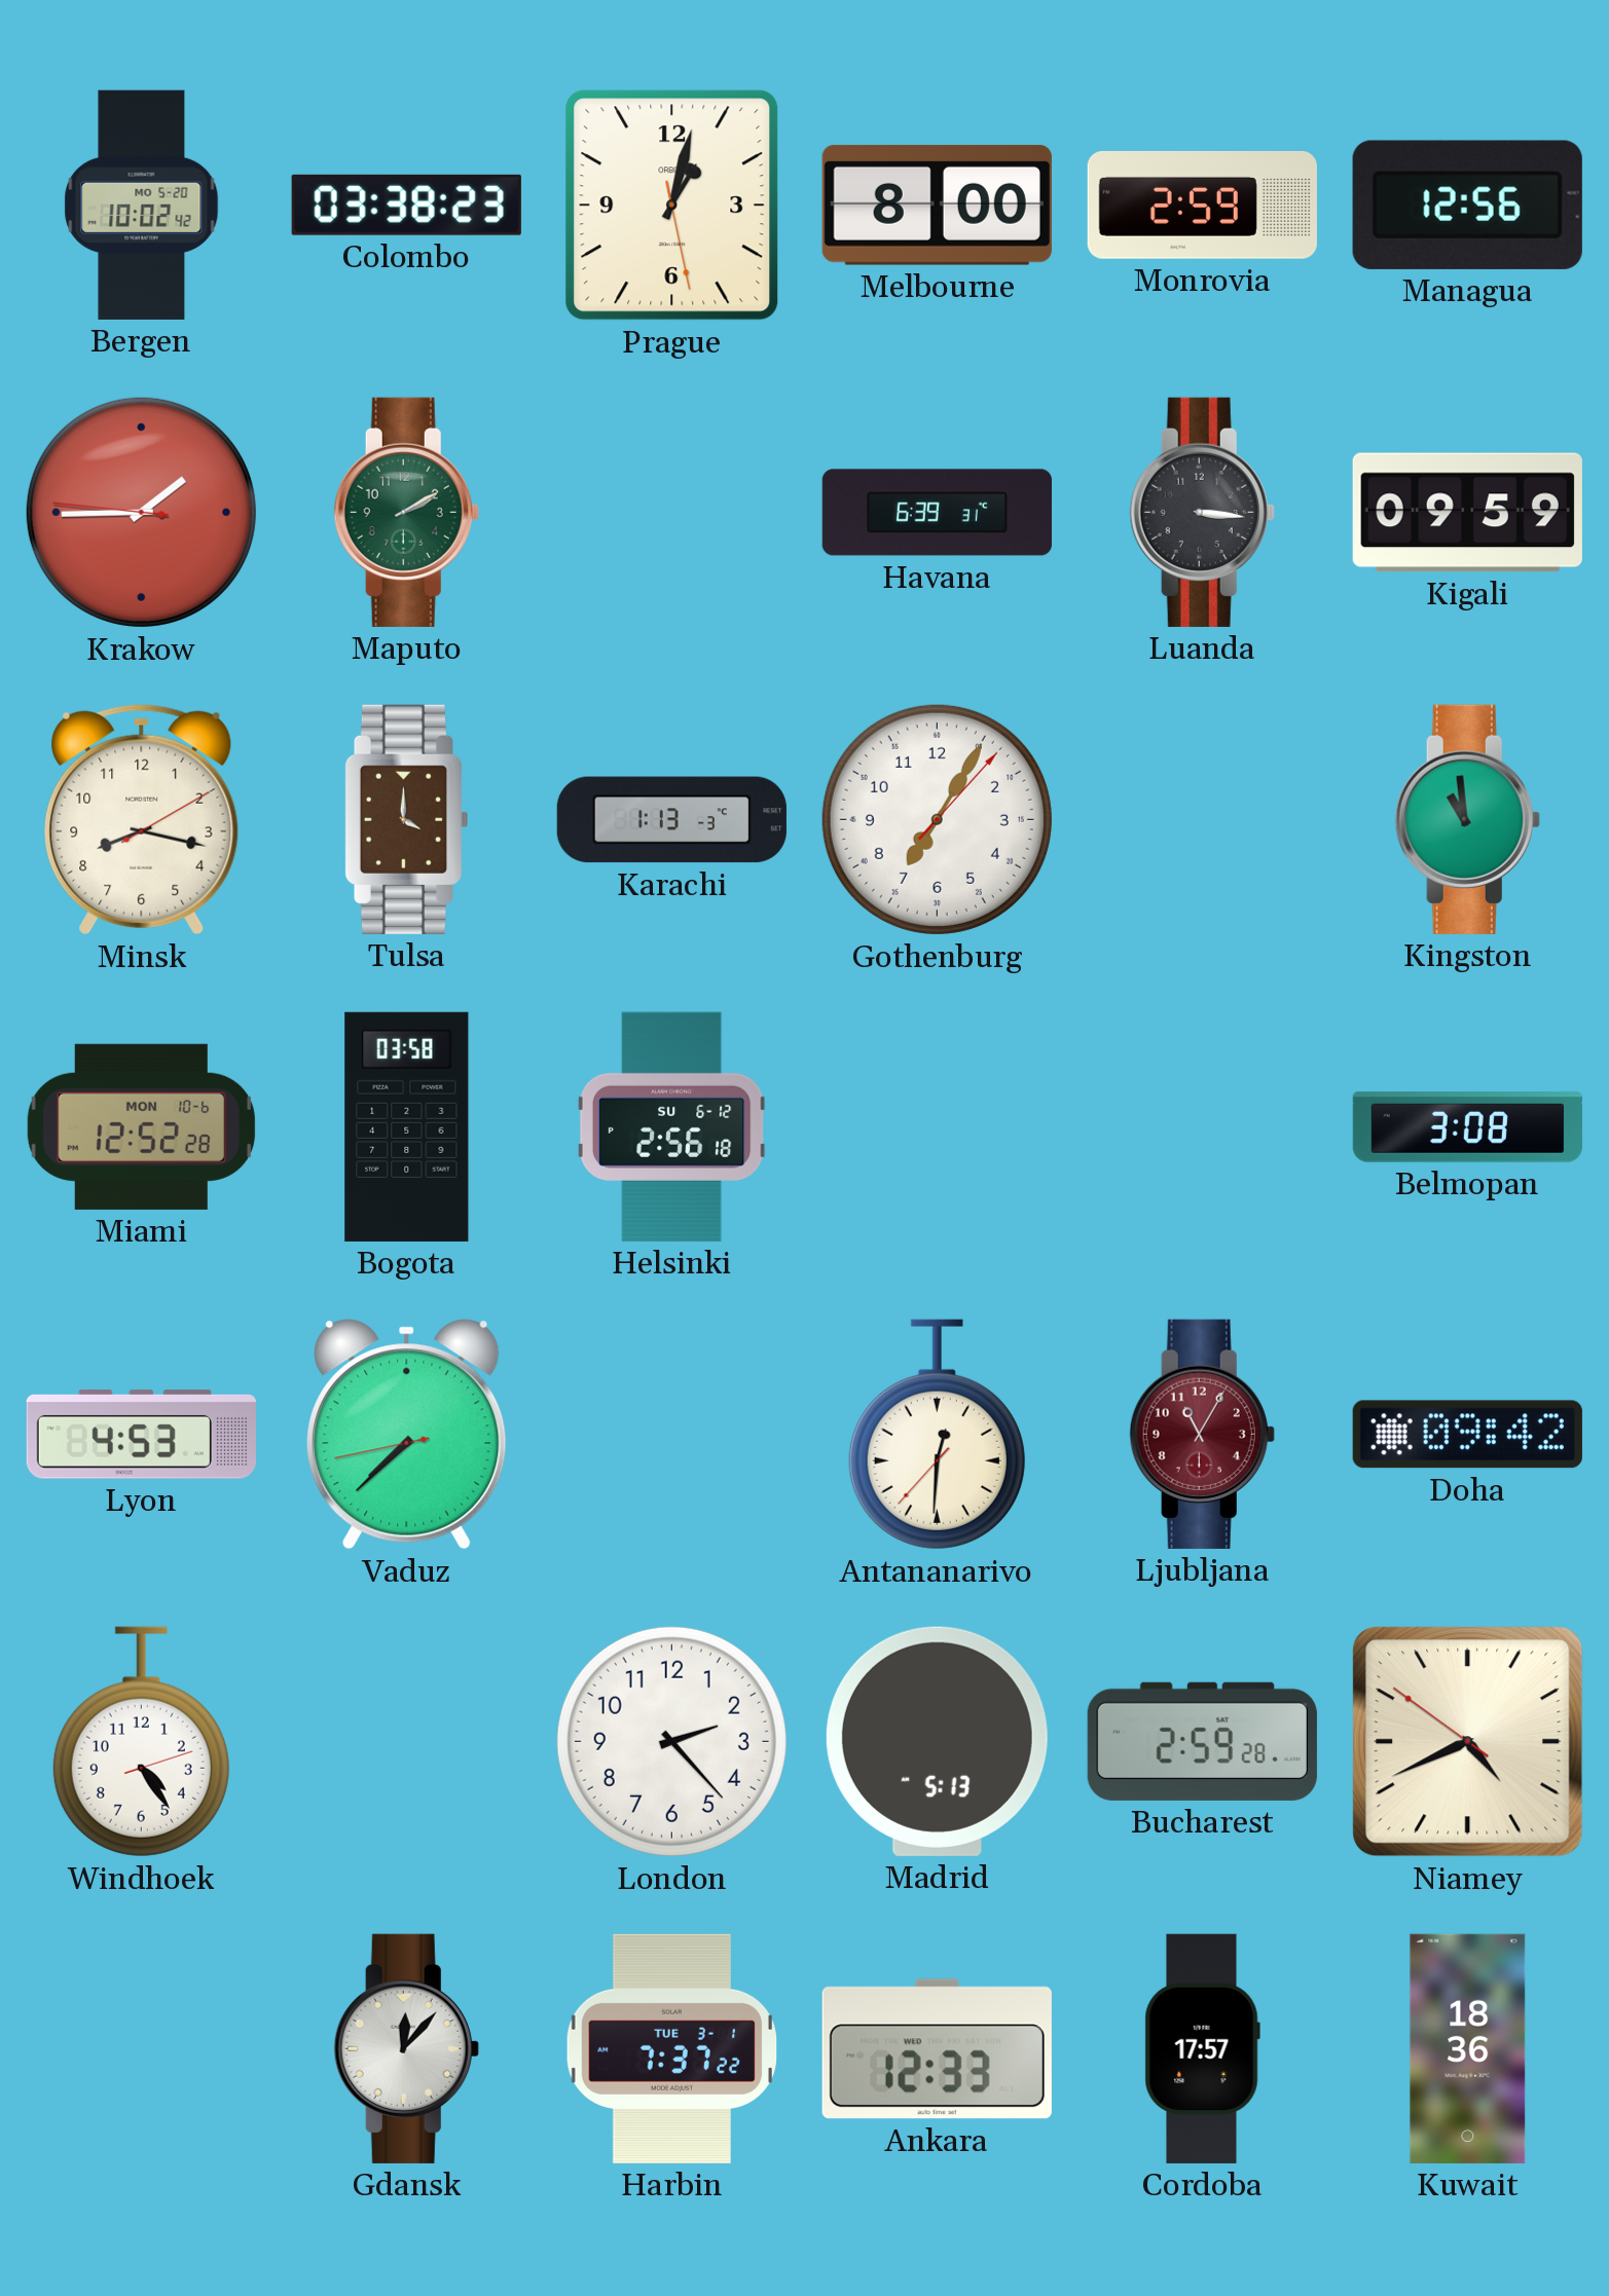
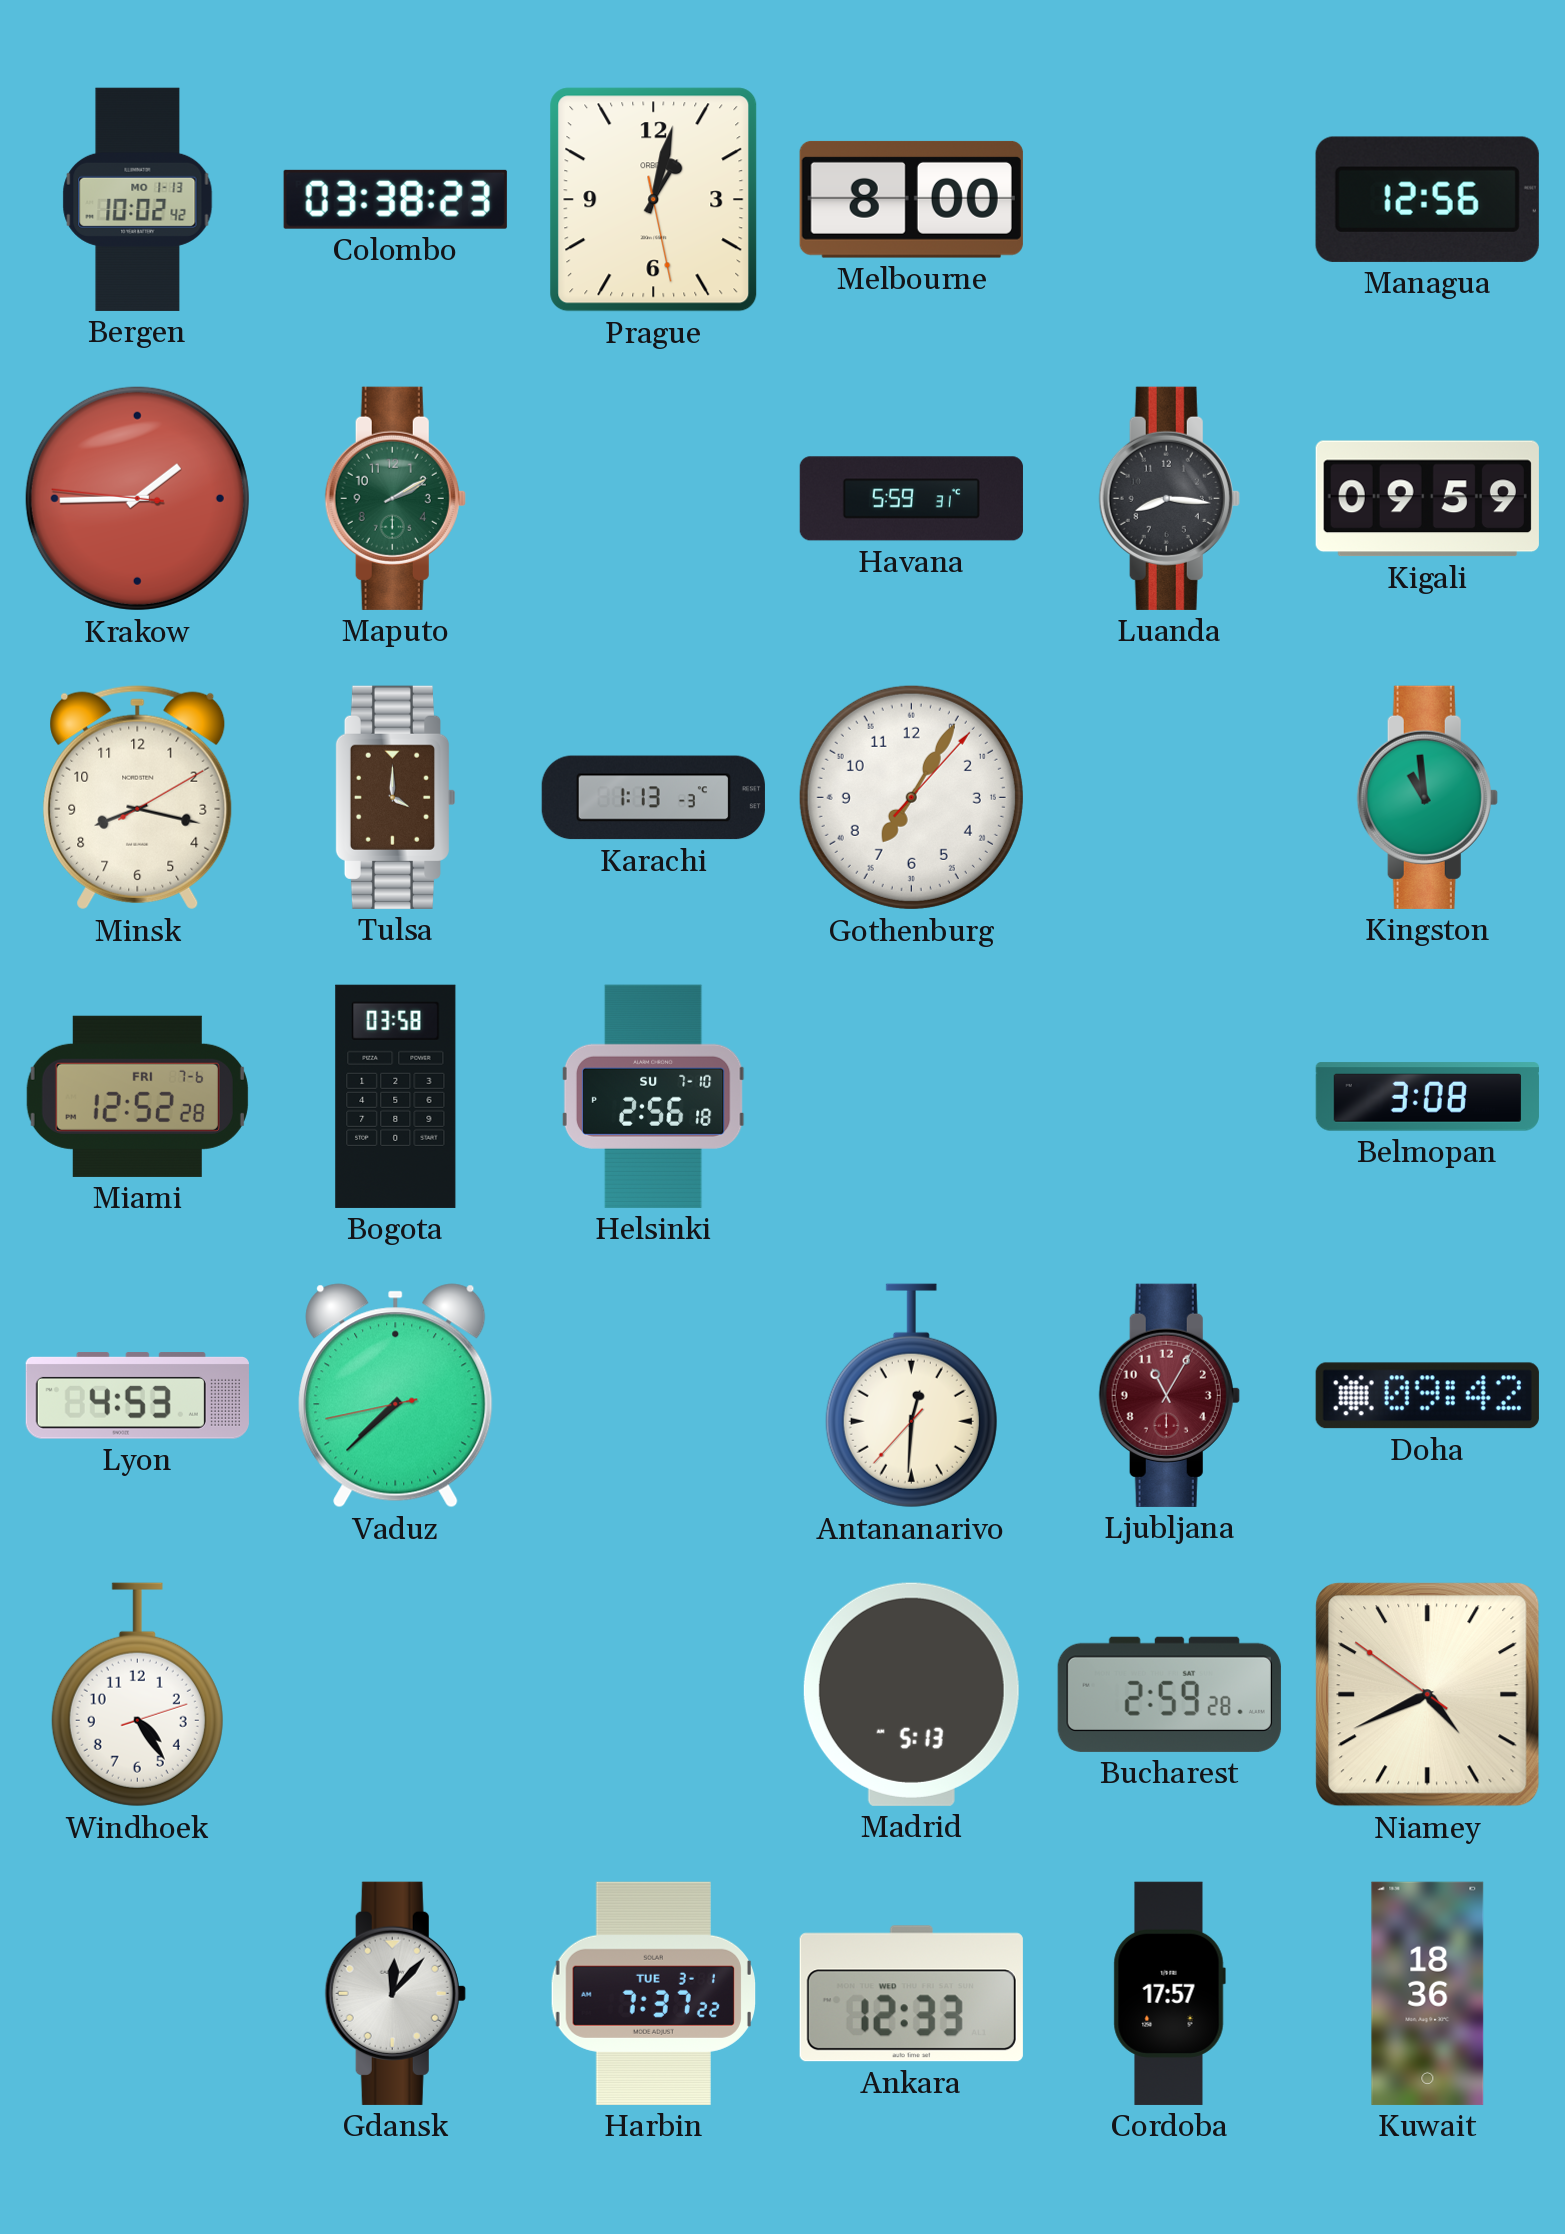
Bergen date: MO 5-20 -> MO 1-13
Monrovia: 2:59 -> none
Havana: 6:39 -> 5:59
Luanda: 3:16 -> 8:16
Miami date: MON 10-6 -> FRI 7-6
Helsinki date: SU 6-12 -> SU 7-10
London: 2:23 -> none
